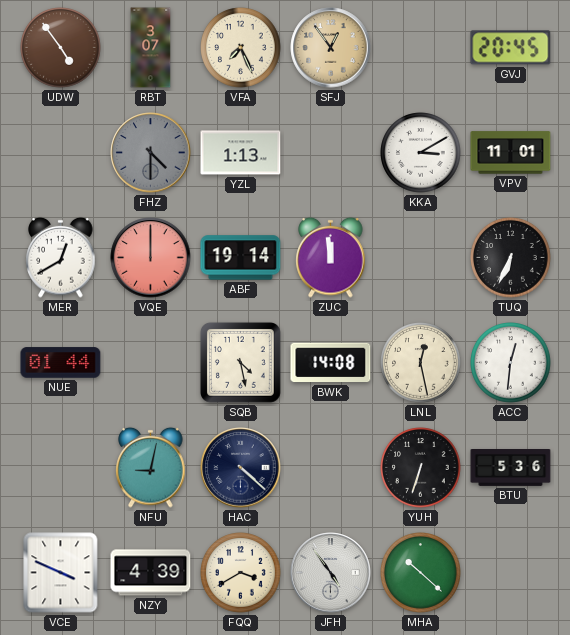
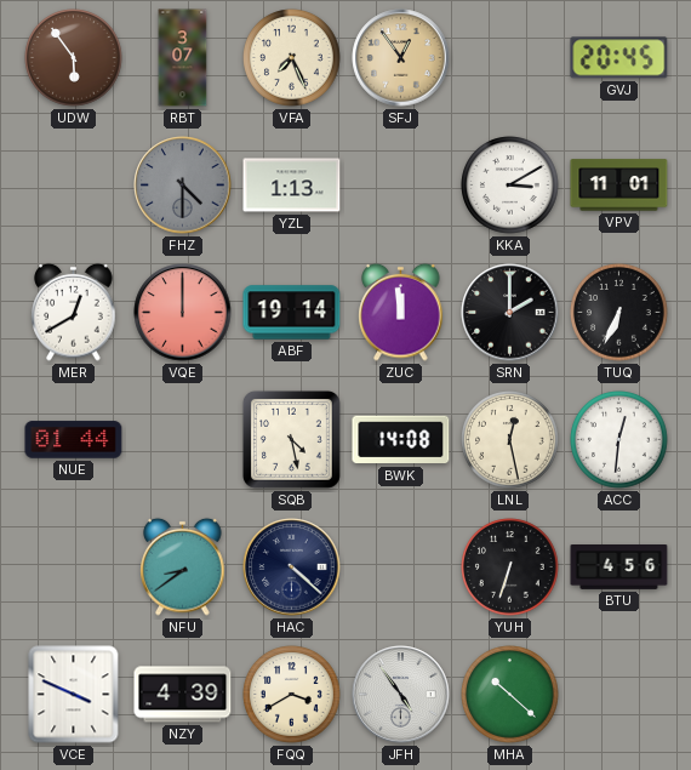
UDW: 4:54 -> 5:54
SRN: none -> 2:00
NFU: 9:02 -> 8:39
BTU: 5:36 -> 4:56
